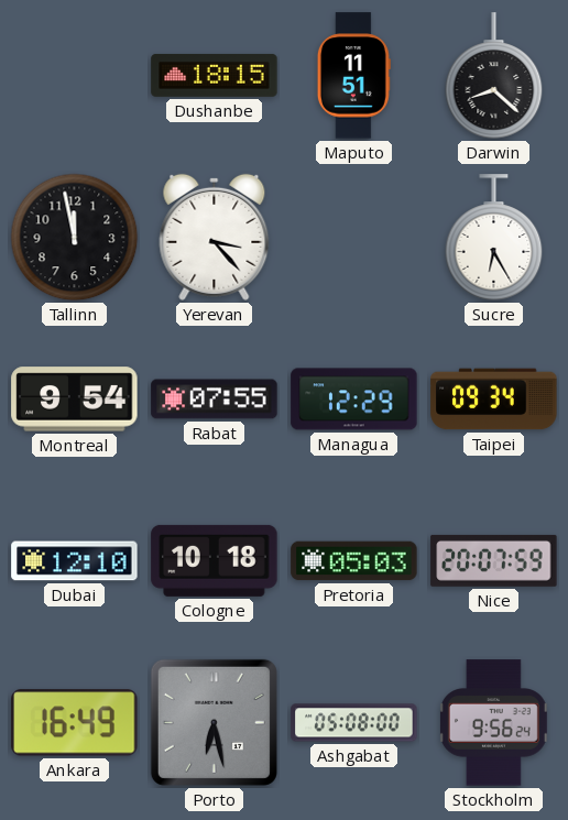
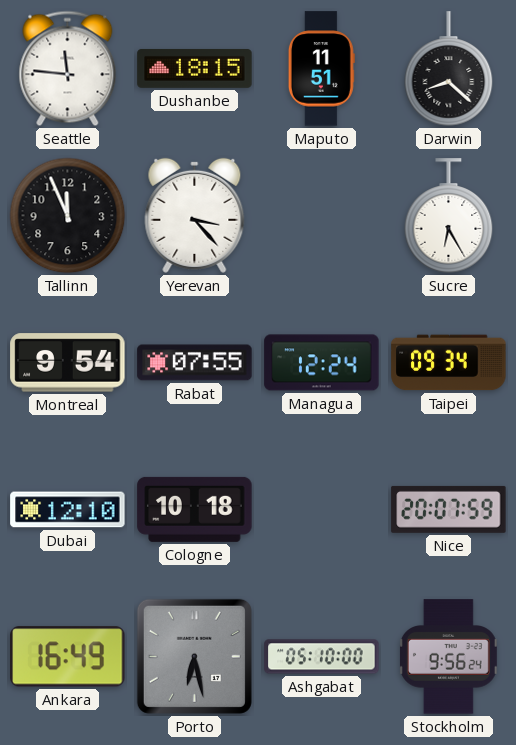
Seattle: none -> 11:46
Tallinn: 11:58 -> 11:56
Managua: 12:29 -> 12:24
Pretoria: 05:03 -> none
Ashgabat: 05:08 -> 05:10
